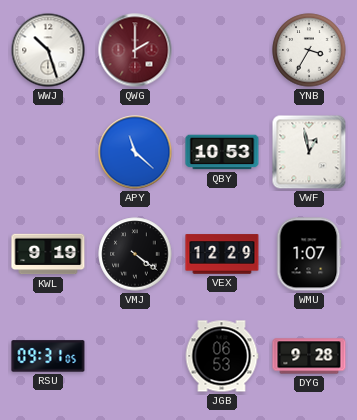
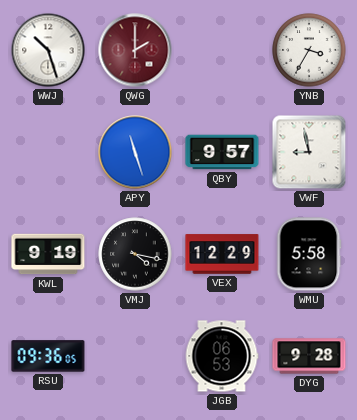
APY: 11:22 -> 11:27
QBY: 10:53 -> 9:57
VWF: 12:58 -> 8:58
VMJ: 4:21 -> 4:17
WMU: 1:07 -> 5:58
RSU: 09:31 -> 09:36
